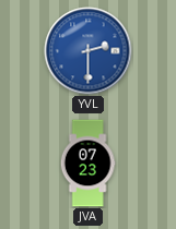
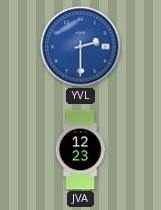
JVA: 07:23 -> 12:23
